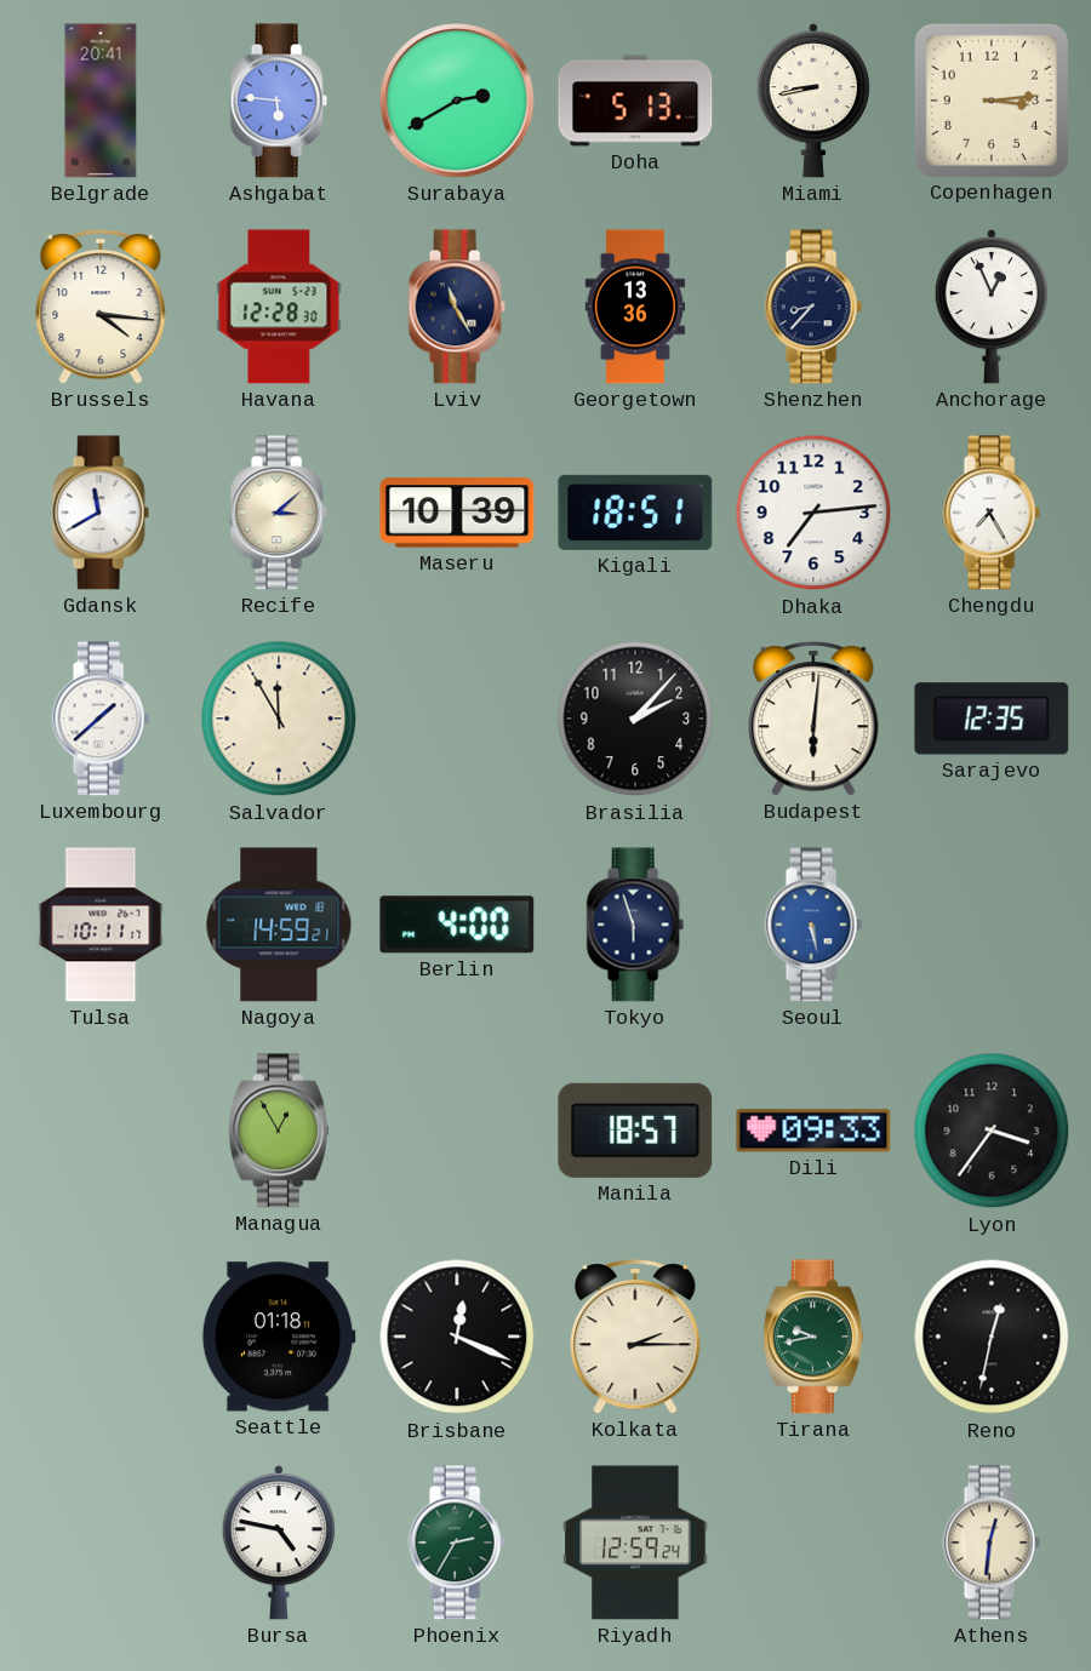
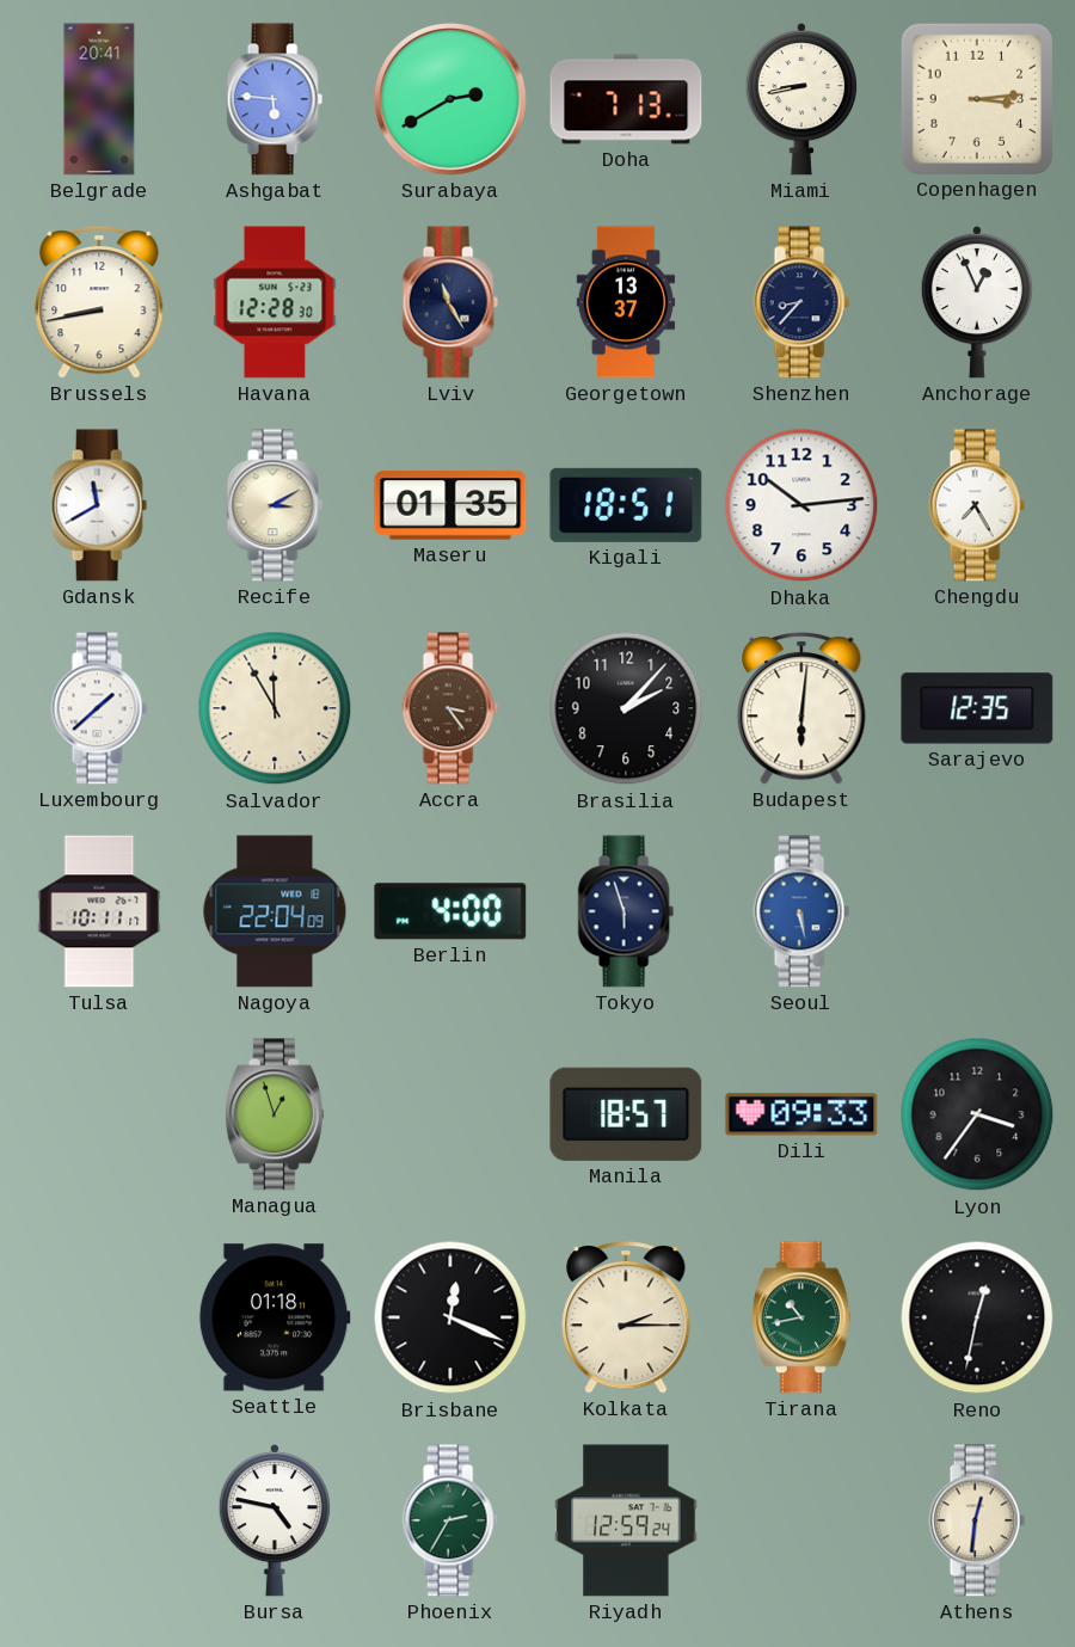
Doha: 5:13 -> 7:13
Brussels: 4:16 -> 8:43
Georgetown: 13:36 -> 13:37
Recife: 3:08 -> 3:10
Maseru: 10:39 -> 01:35
Dhaka: 7:14 -> 10:14
Accra: none -> 3:24
Nagoya: 14:59 -> 22:04
Managua: 12:55 -> 12:57
Tirana: 9:43 -> 10:43
